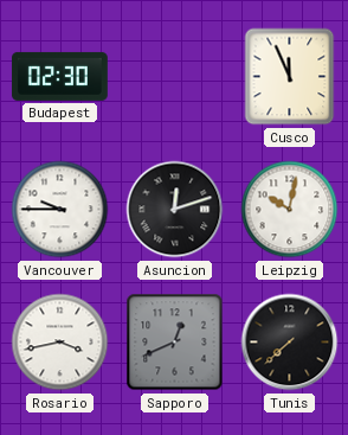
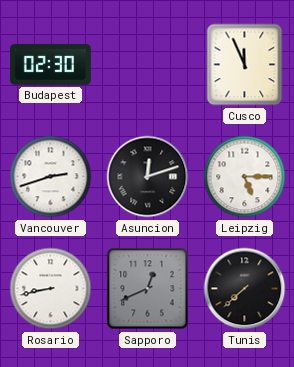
Vancouver: 9:45 -> 2:42
Leipzig: 10:02 -> 5:15
Rosario: 3:43 -> 8:43
